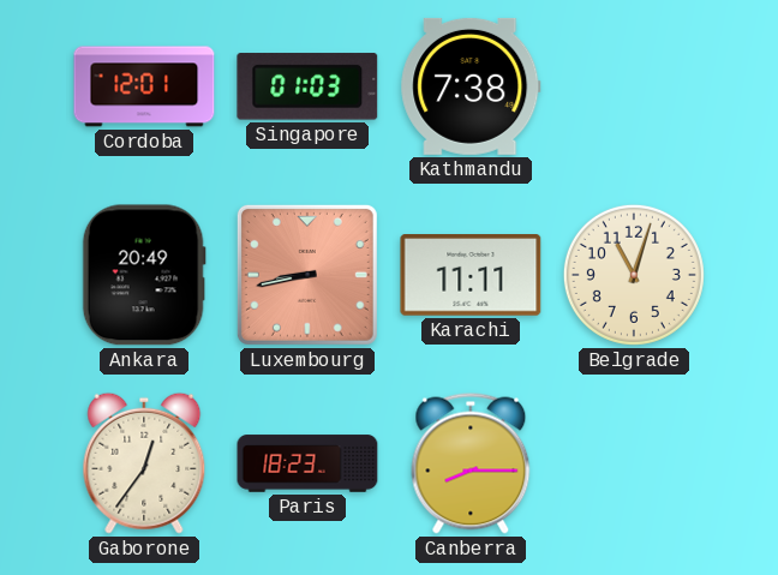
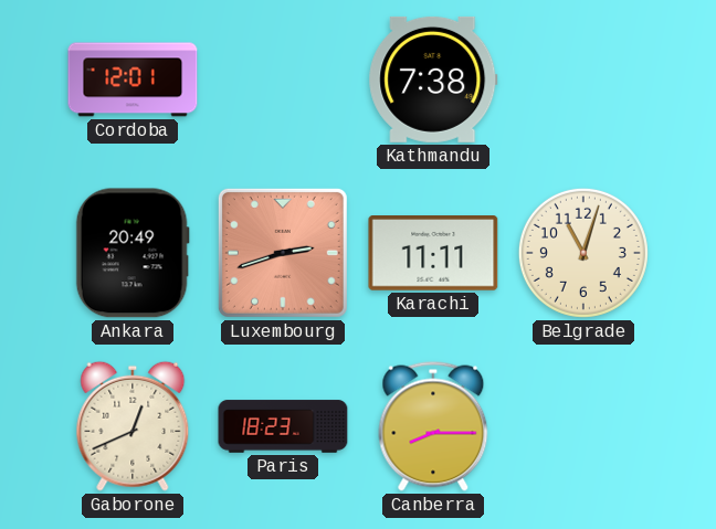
Singapore: 01:03 -> none
Luxembourg: 8:43 -> 2:42
Gaborone: 12:36 -> 12:41
